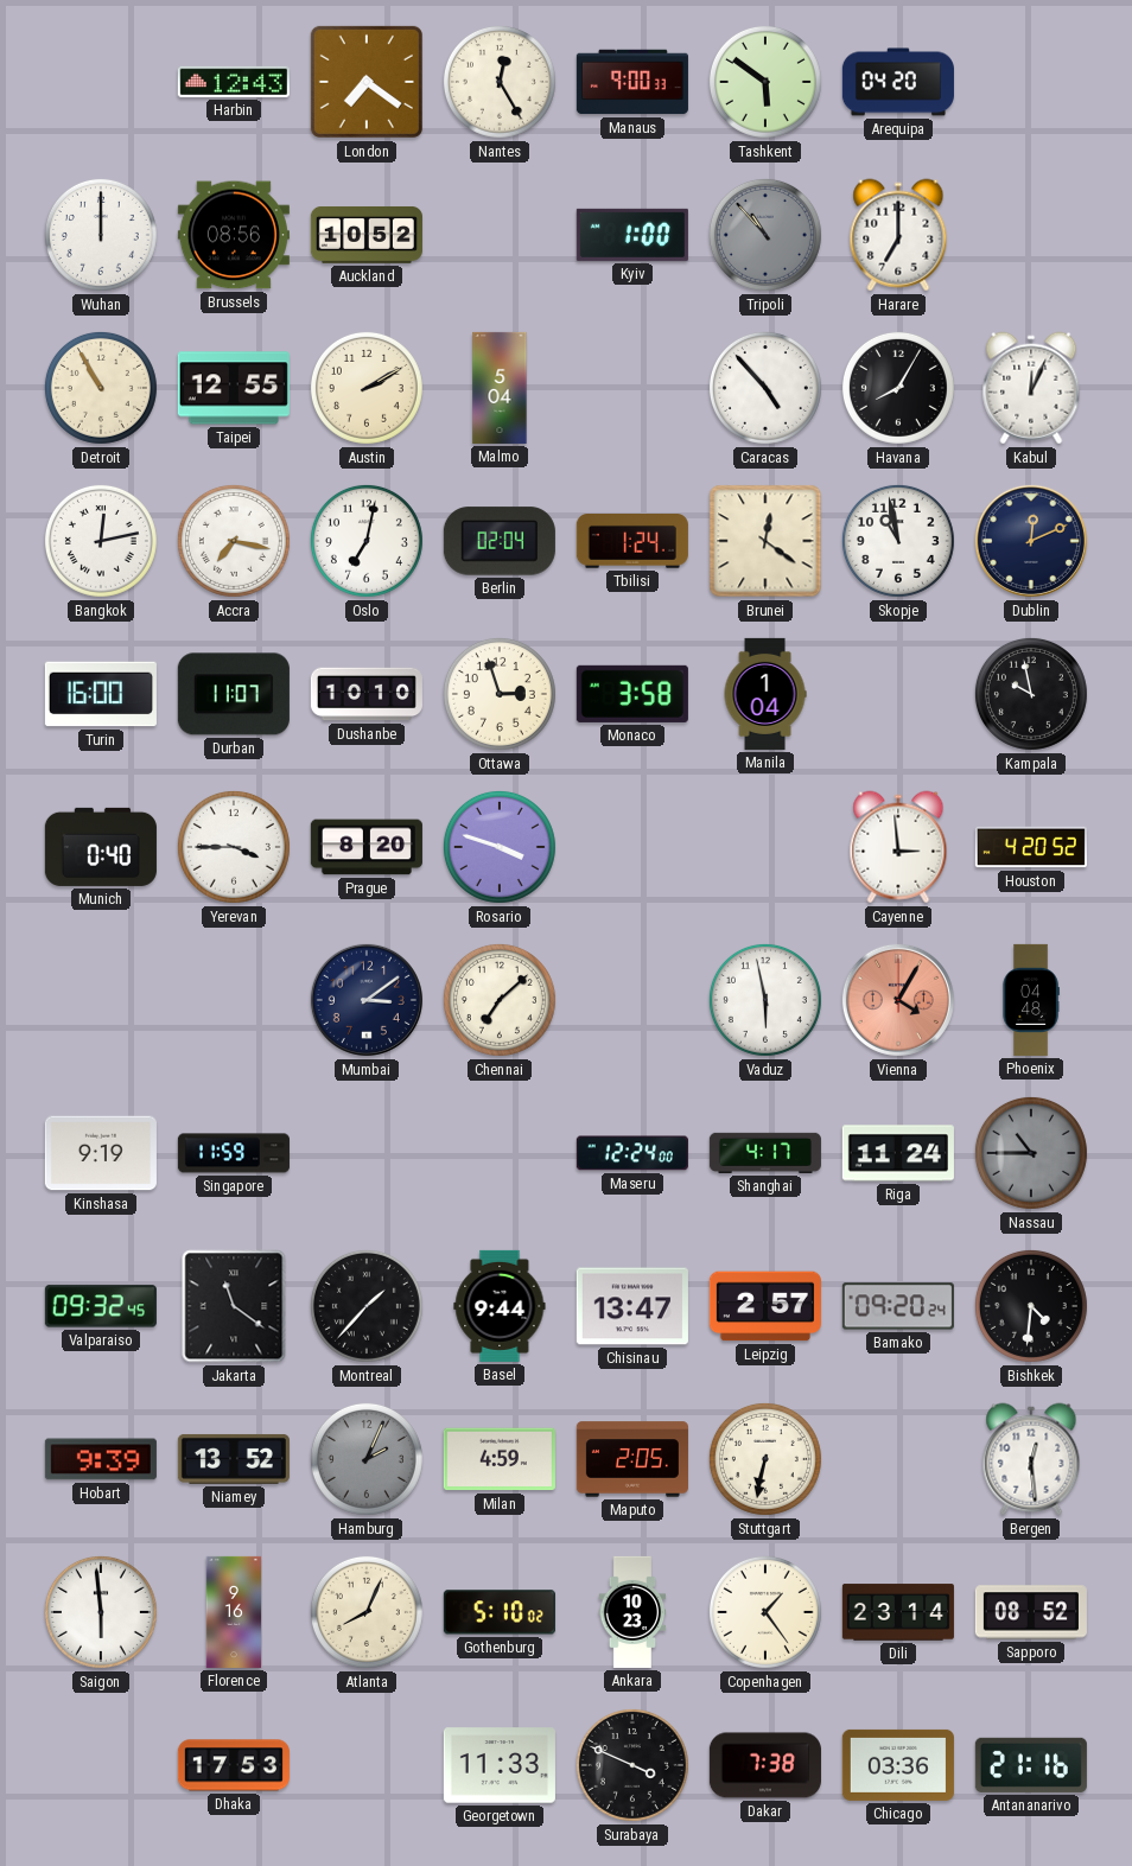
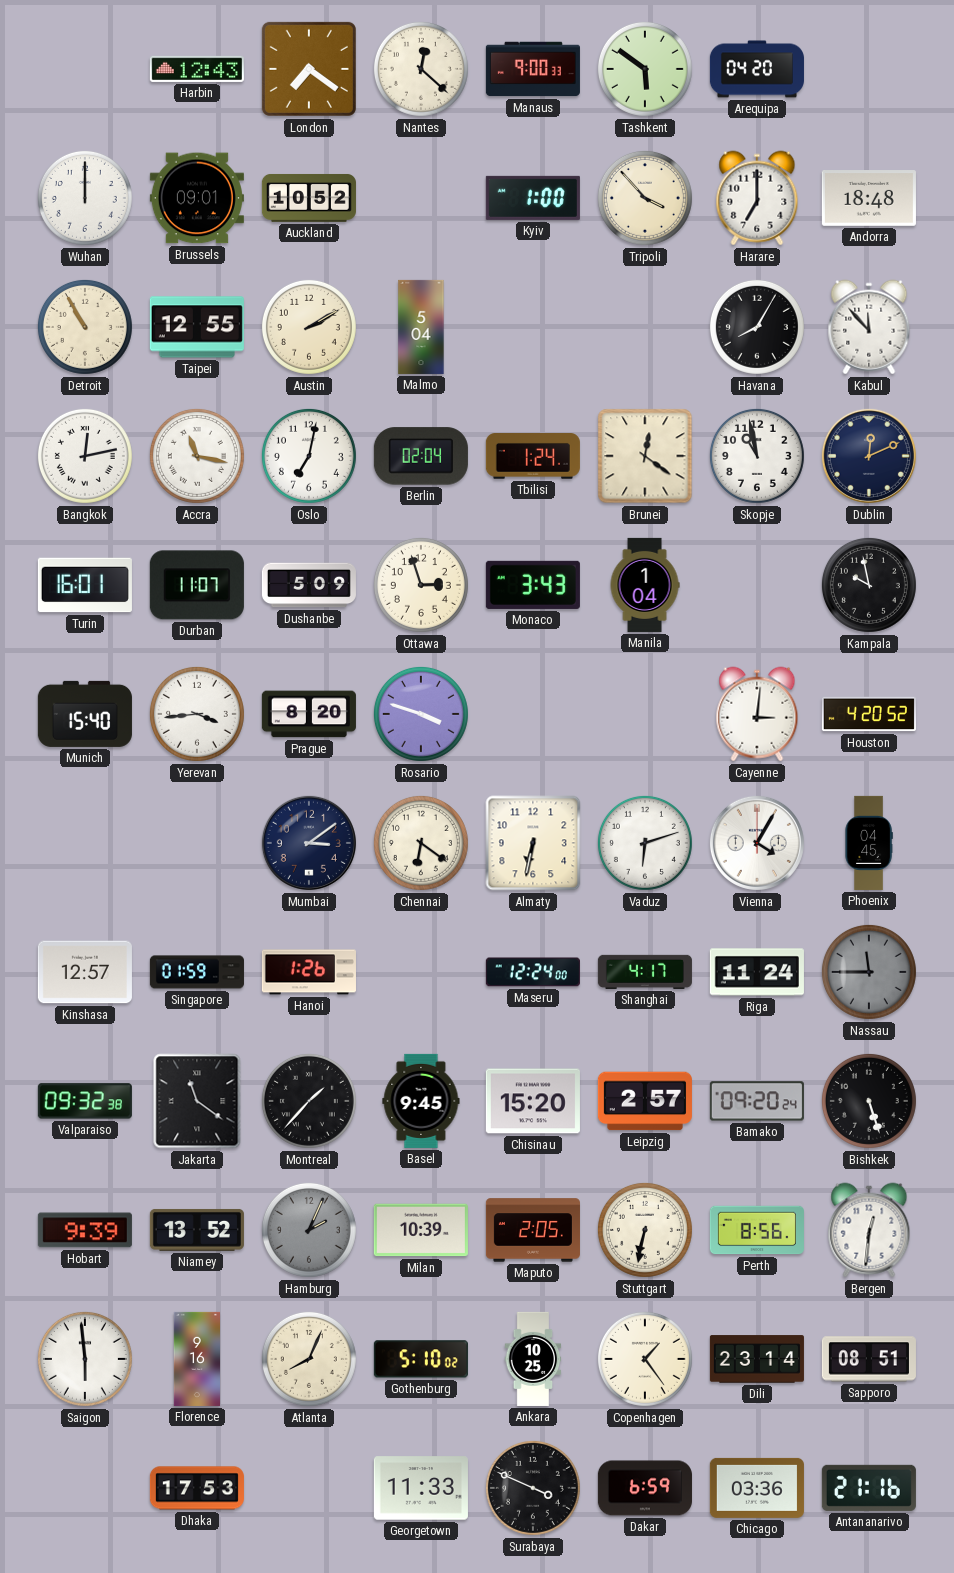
Nantes: 12:25 -> 12:22
Brussels: 08:56 -> 09:01
Tripoli: 10:53 -> 3:53
Tripoli dial: grey -> cream
Andorra: none -> 18:48
Caracas: 4:53 -> none
Kabul: 12:04 -> 11:53
Accra: 7:17 -> 11:17
Turin: 16:00 -> 16:01
Dushanbe: 10:10 -> 5:09
Monaco: 3:58 -> 3:43
Munich: 0:40 -> 15:40
Yerevan: 3:45 -> 3:44
Cayenne: 2:59 -> 3:01
Chennai: 7:08 -> 6:21
Almaty: none -> 6:32
Vaduz: 5:58 -> 6:12
Vienna dial: salmon -> white
Phoenix: 04:48 -> 04:45
Kinshasa: 9:19 -> 12:57
Singapore: 11:59 -> 01:59
Hanoi: none -> 1:26
Nassau: 10:45 -> 11:45
Valparaiso: 09:32:45 -> 09:32:38
Basel: 9:44 -> 9:45
Chisinau: 13:47 -> 15:20
Bishkek: 4:31 -> 5:27
Milan: 4:59 -> 10:39
Perth: none -> 8:56
Bergen: 12:29 -> 12:31
Ankara: 10:23 -> 10:25
Sapporo: 08:52 -> 08:51
Dakar: 7:38 -> 6:59
